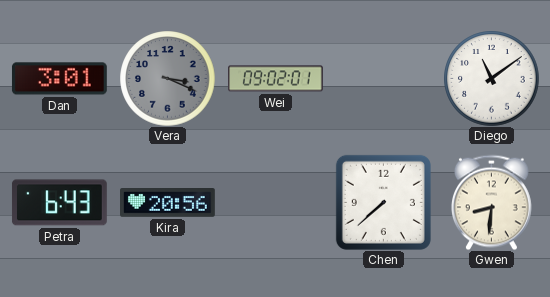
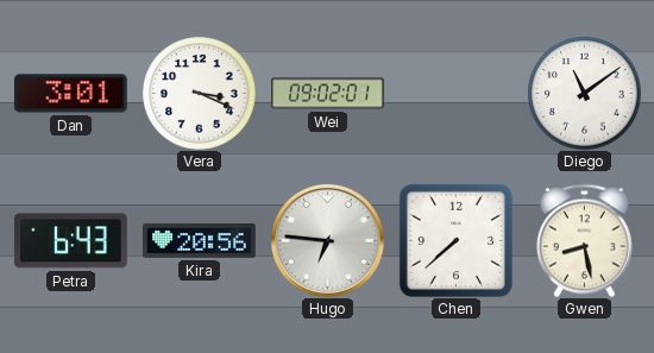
Vera dial: grey -> white
Hugo: none -> 6:46
Gwen: 8:31 -> 8:28
